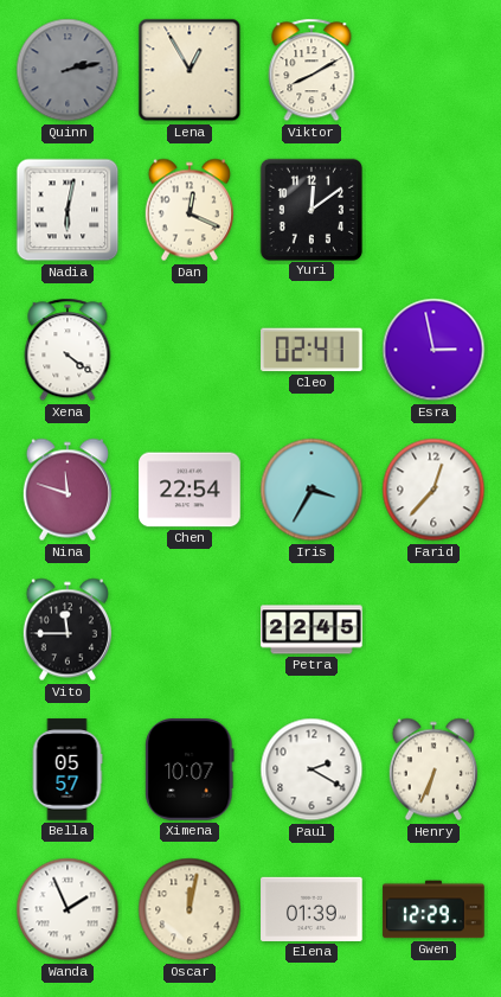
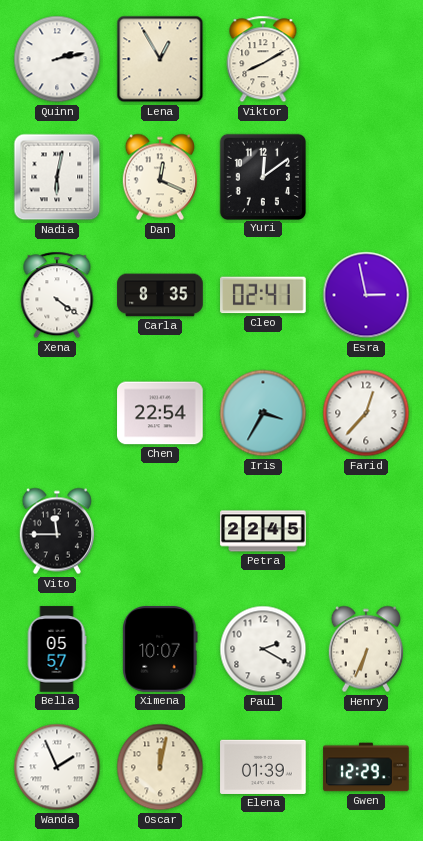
Quinn dial: grey -> white
Carla: none -> 8:35
Nina: 11:48 -> none
